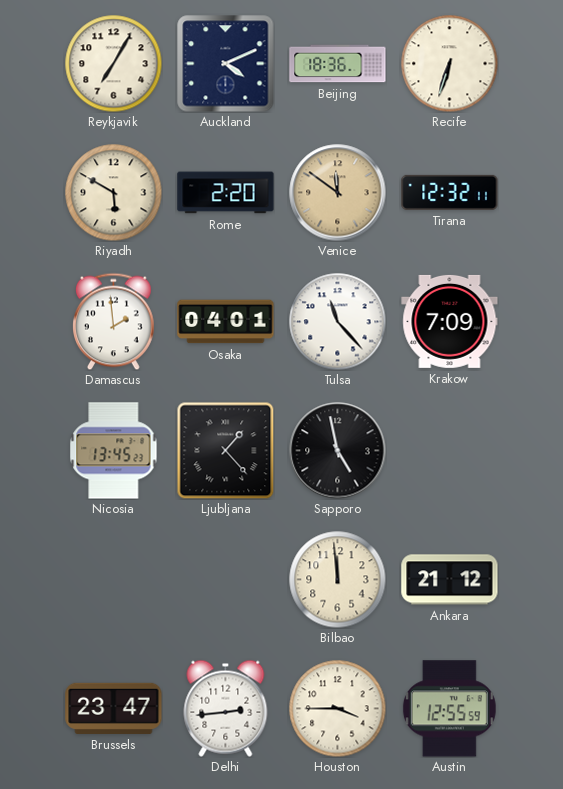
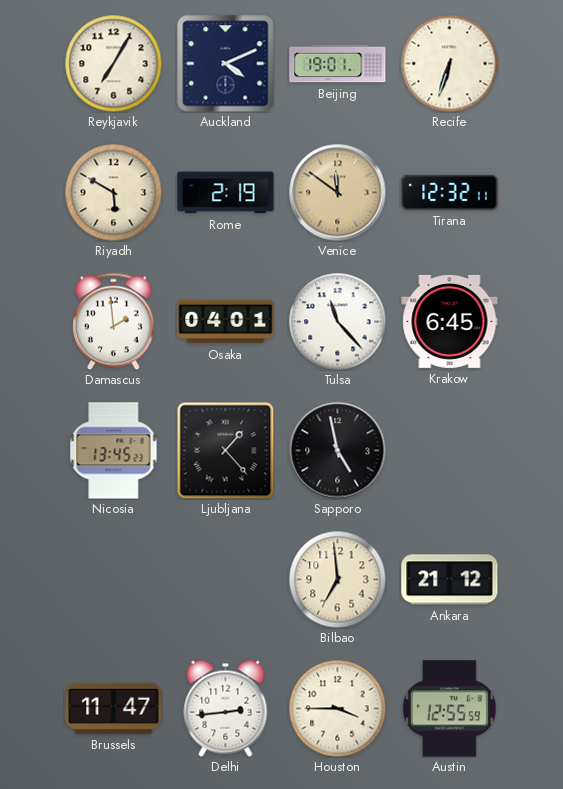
Beijing: 18:36 -> 19:01
Rome: 2:20 -> 2:19
Krakow: 7:09 -> 6:45
Bilbao: 11:59 -> 6:59
Brussels: 23:47 -> 11:47
